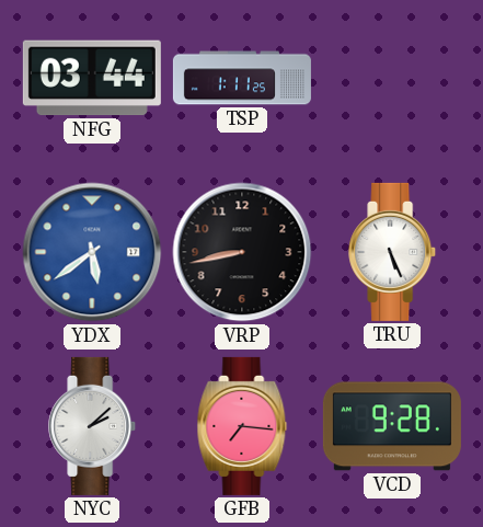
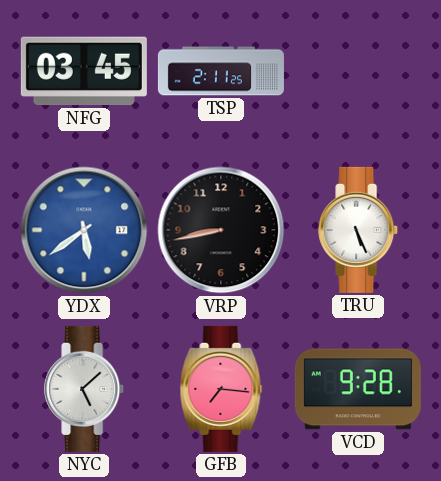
NFG: 03:44 -> 03:45
TSP: 1:11 -> 2:11
NYC: 2:08 -> 5:08
